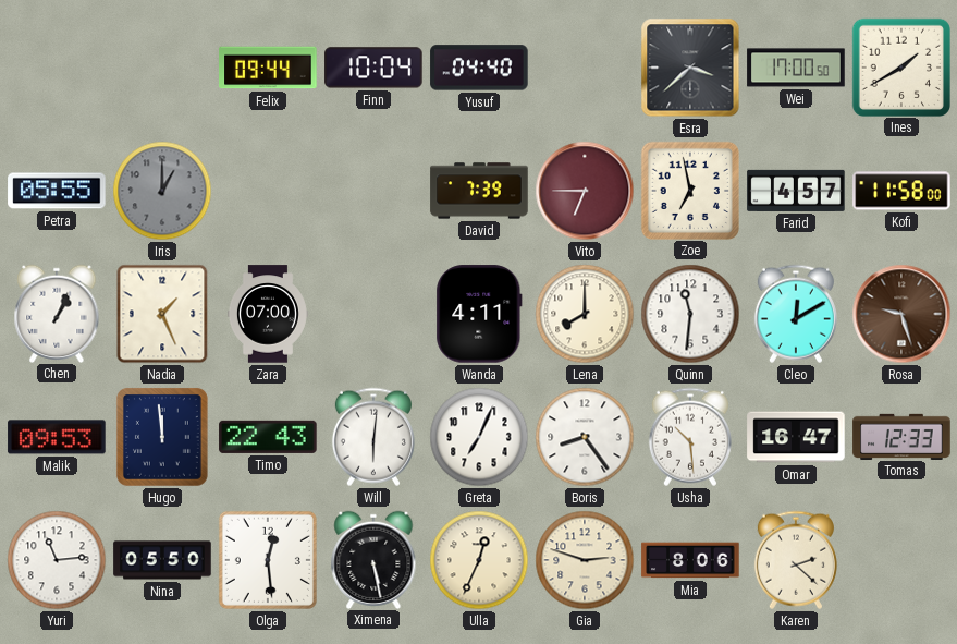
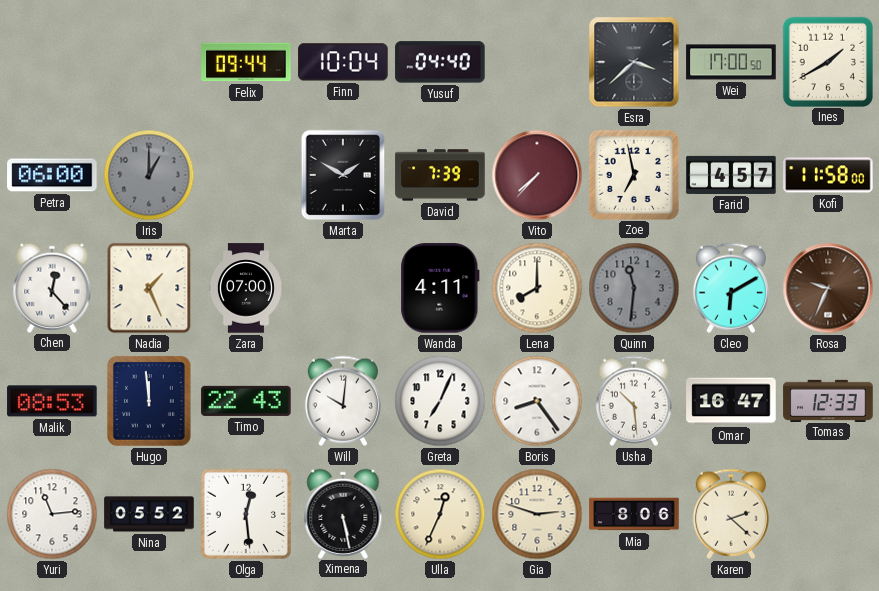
Petra: 05:55 -> 06:00
Marta: none -> 1:50
Vito: 6:45 -> 7:37
Chen: 1:04 -> 12:23
Quinn dial: white -> grey
Cleo: 12:10 -> 6:10
Rosa: 9:27 -> 9:34
Malik: 09:53 -> 08:53
Will: 6:01 -> 10:01
Nina: 05:50 -> 05:52
